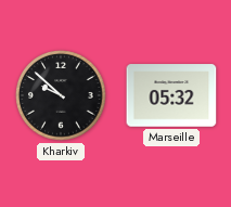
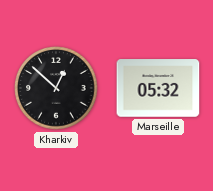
Kharkiv: 9:52 -> 12:52
